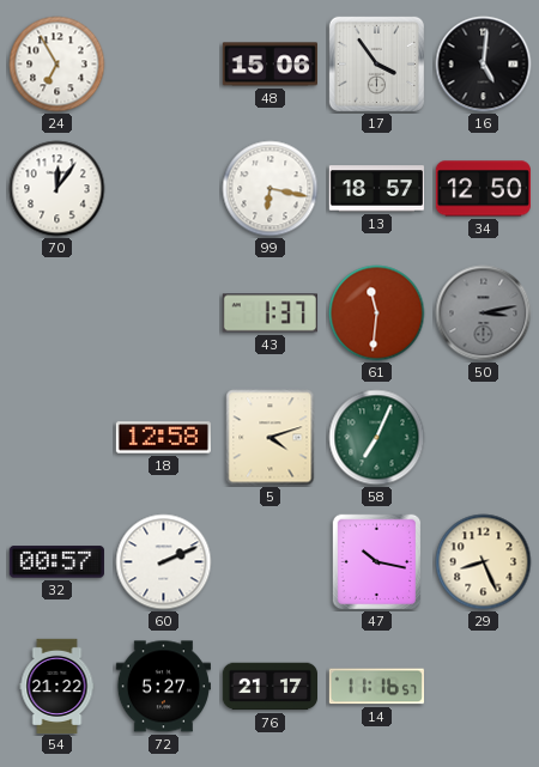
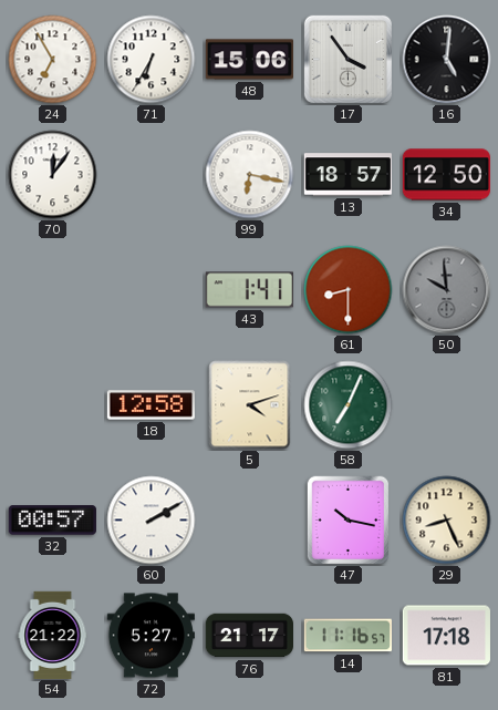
71: none -> 6:35
43: 1:37 -> 1:41
61: 11:31 -> 8:30
50: 3:13 -> 9:59
60: 2:11 -> 2:10
81: none -> 17:18
